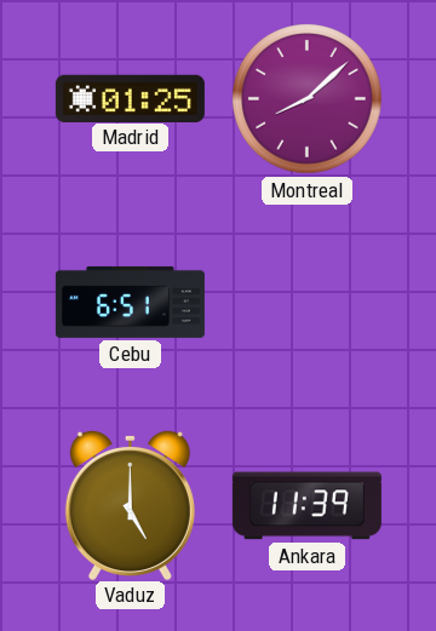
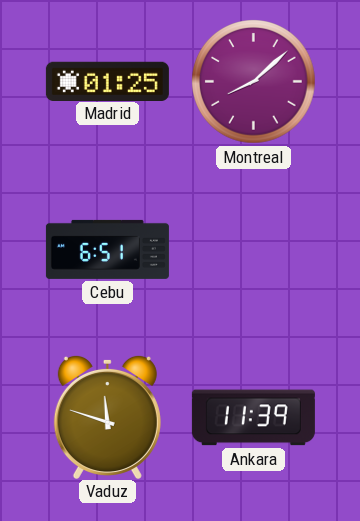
Vaduz: 5:00 -> 11:48
